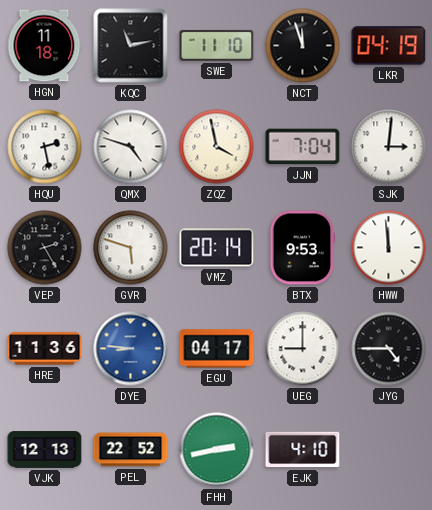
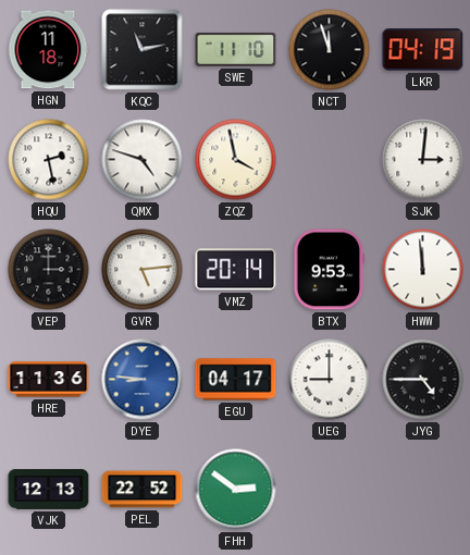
JJN: 7:04 -> none
VEP: 2:25 -> 3:00
GVR: 5:48 -> 5:14
FHH: 2:43 -> 2:51
EJK: 4:10 -> none
